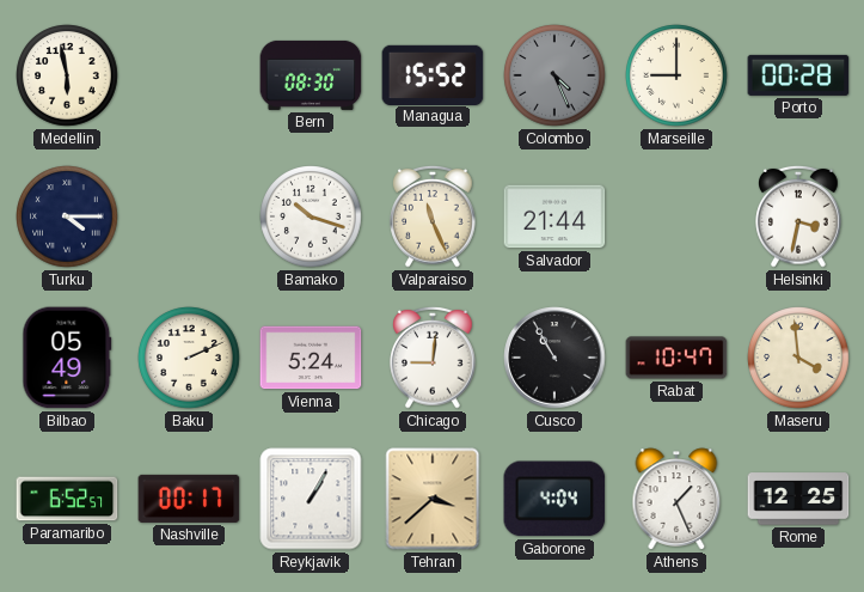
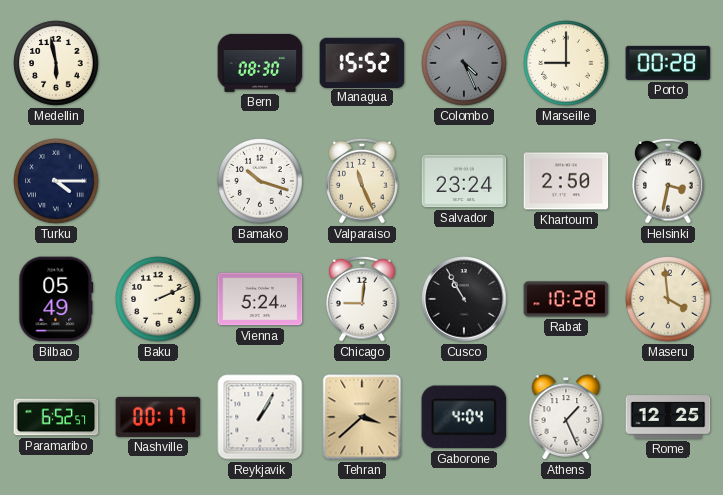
Salvador: 21:44 -> 23:24
Khartoum: none -> 2:50
Rabat: 10:47 -> 10:28
